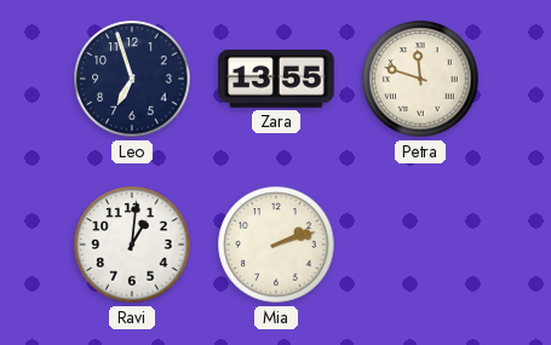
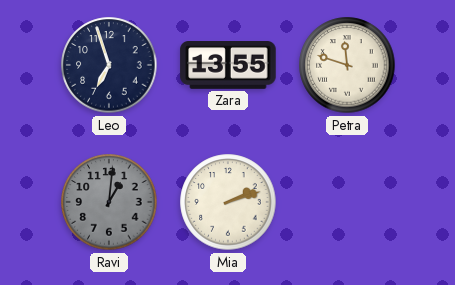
Ravi dial: white -> grey
